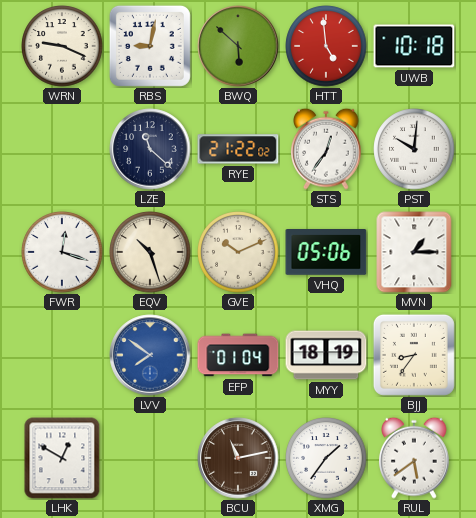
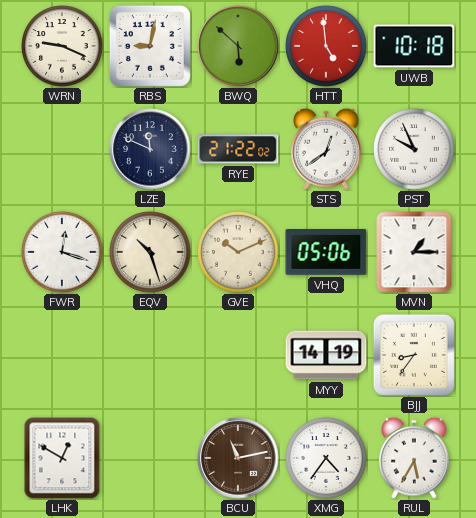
LZE: 11:22 -> 11:49
STS: 12:36 -> 12:39
PST: 10:01 -> 9:56
LVV: 7:51 -> none
EFP: 01:04 -> none
MYY: 18:19 -> 14:19
XMG: 1:36 -> 4:36
RUL: 5:39 -> 5:35
